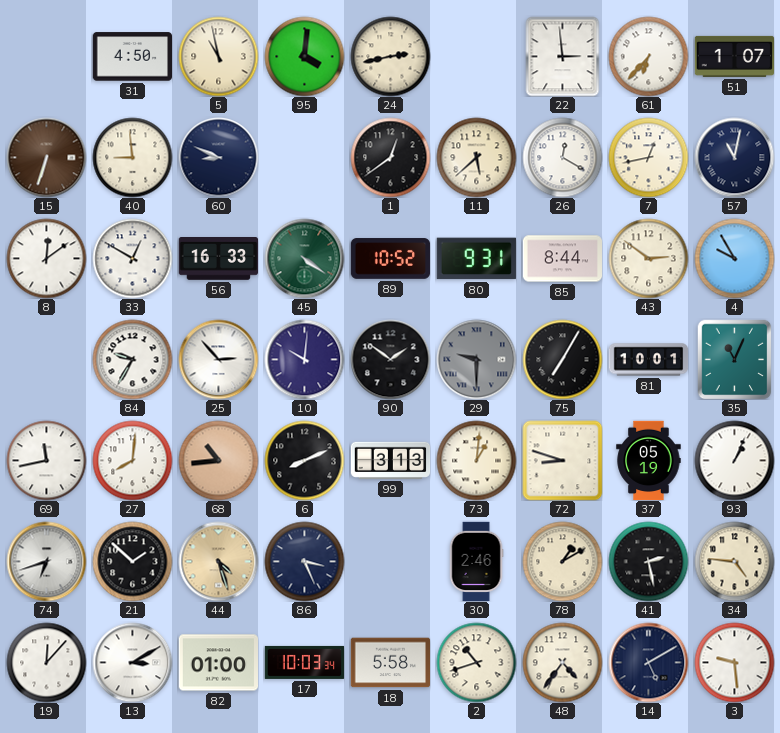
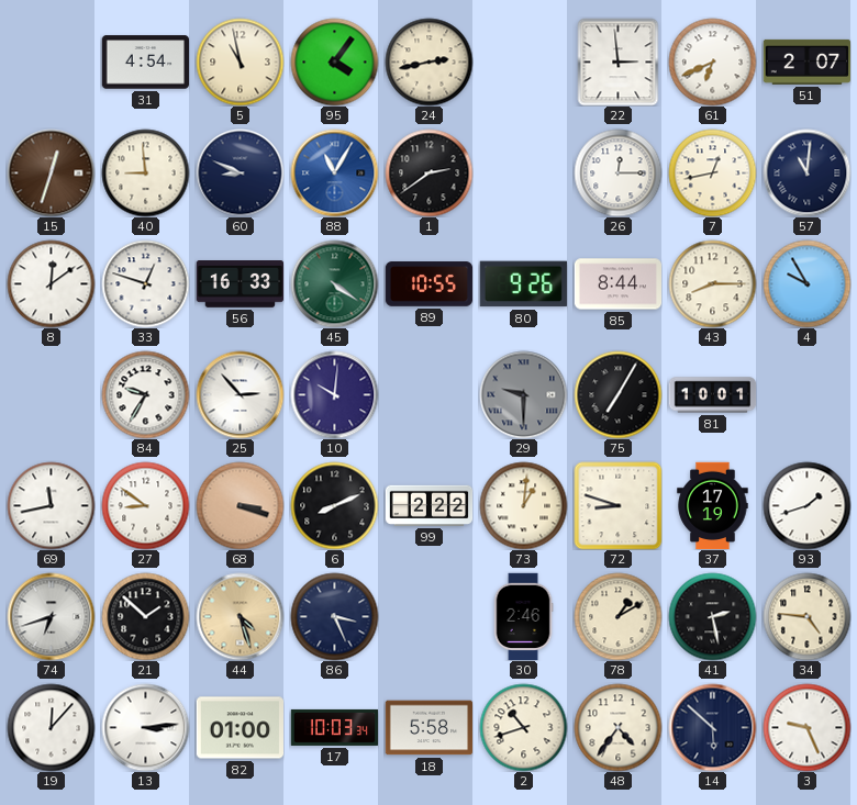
31: 4:50 -> 4:54
95: 4:01 -> 4:06
61: 6:37 -> 6:41
51: 1:07 -> 2:07
15: 6:33 -> 12:33
88: none -> 11:05
1: 12:39 -> 2:39
11: 5:38 -> none
26: 12:20 -> 12:15
57: 11:02 -> 11:01
33: 12:50 -> 12:48
89: 10:52 -> 10:55
80: 9:31 -> 9:26
43: 2:51 -> 8:15
90: 1:51 -> none
35: 11:04 -> none
27: 8:01 -> 8:51
68: 10:44 -> 3:18
99: 3:13 -> 2:22
37: 05:19 -> 17:19
93: 1:04 -> 1:42
13: 3:10 -> 3:14
14: 5:10 -> 5:52
3: 9:29 -> 9:26
